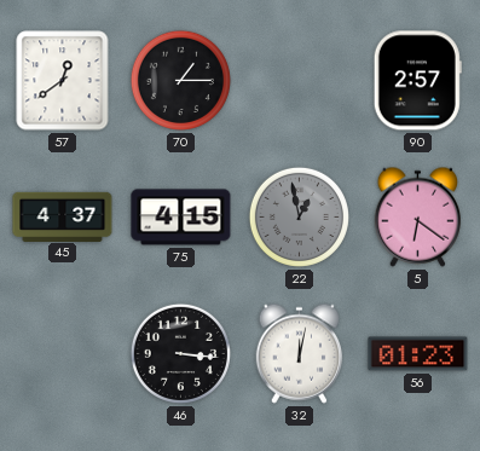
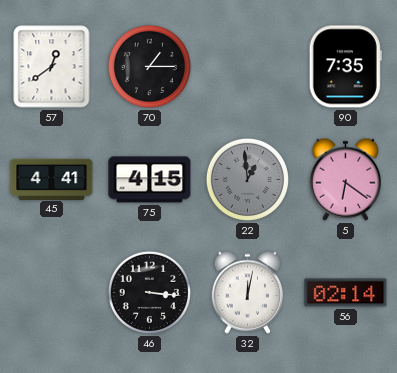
90: 2:57 -> 7:35
45: 4:37 -> 4:41
22: 12:58 -> 12:59
56: 01:23 -> 02:14
